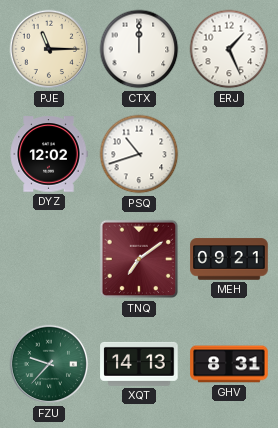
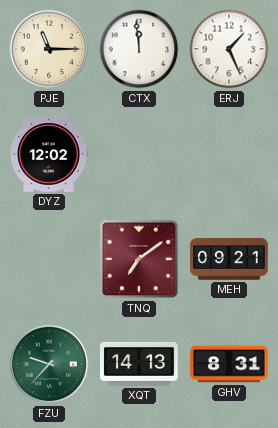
CTX: 12:00 -> 11:59
PSQ: 10:42 -> none
